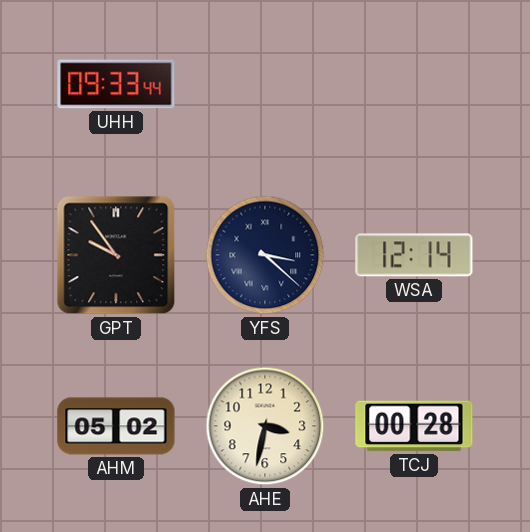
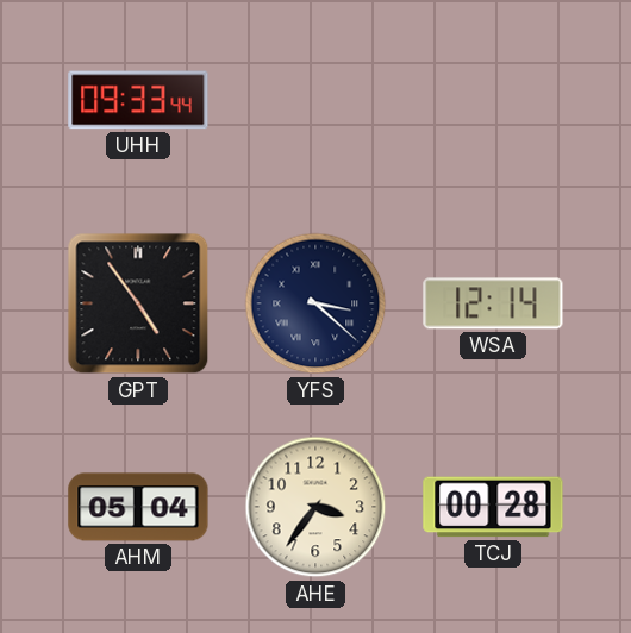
GPT: 9:54 -> 4:54
AHM: 05:02 -> 05:04
AHE: 3:32 -> 3:36
